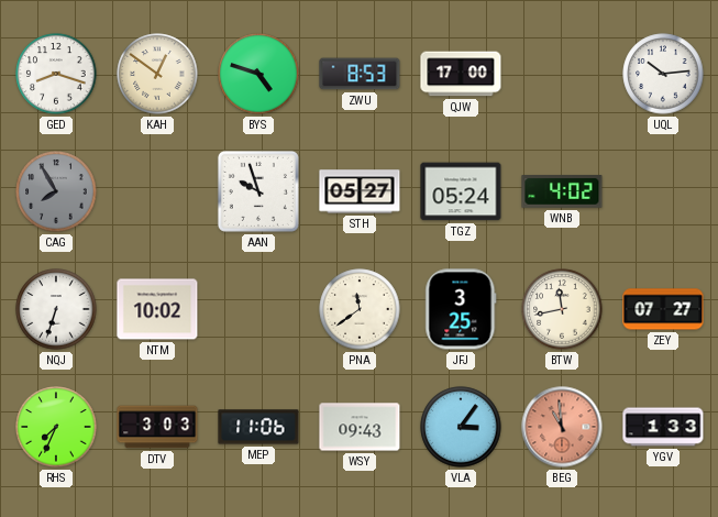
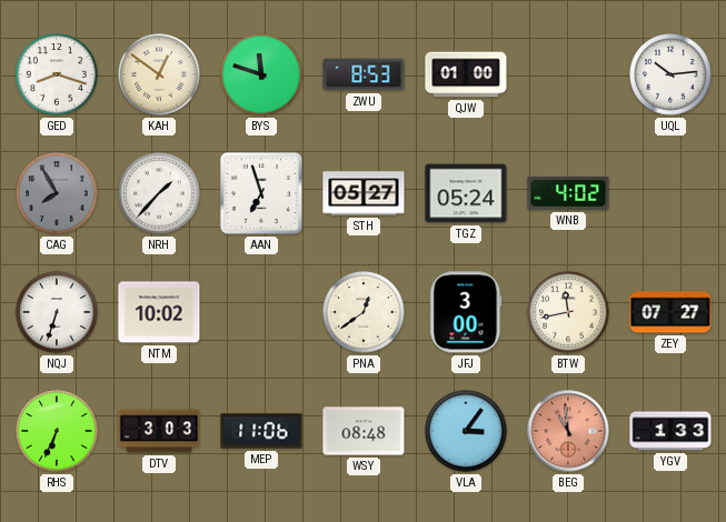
BYS: 4:48 -> 11:48
QJW: 17:00 -> 01:00
NRH: none -> 1:37
AAN: 9:57 -> 6:57
PNA: 11:39 -> 12:39
JFJ: 3:25 -> 3:00
RHS: 7:34 -> 6:34
WSY: 09:43 -> 08:48
